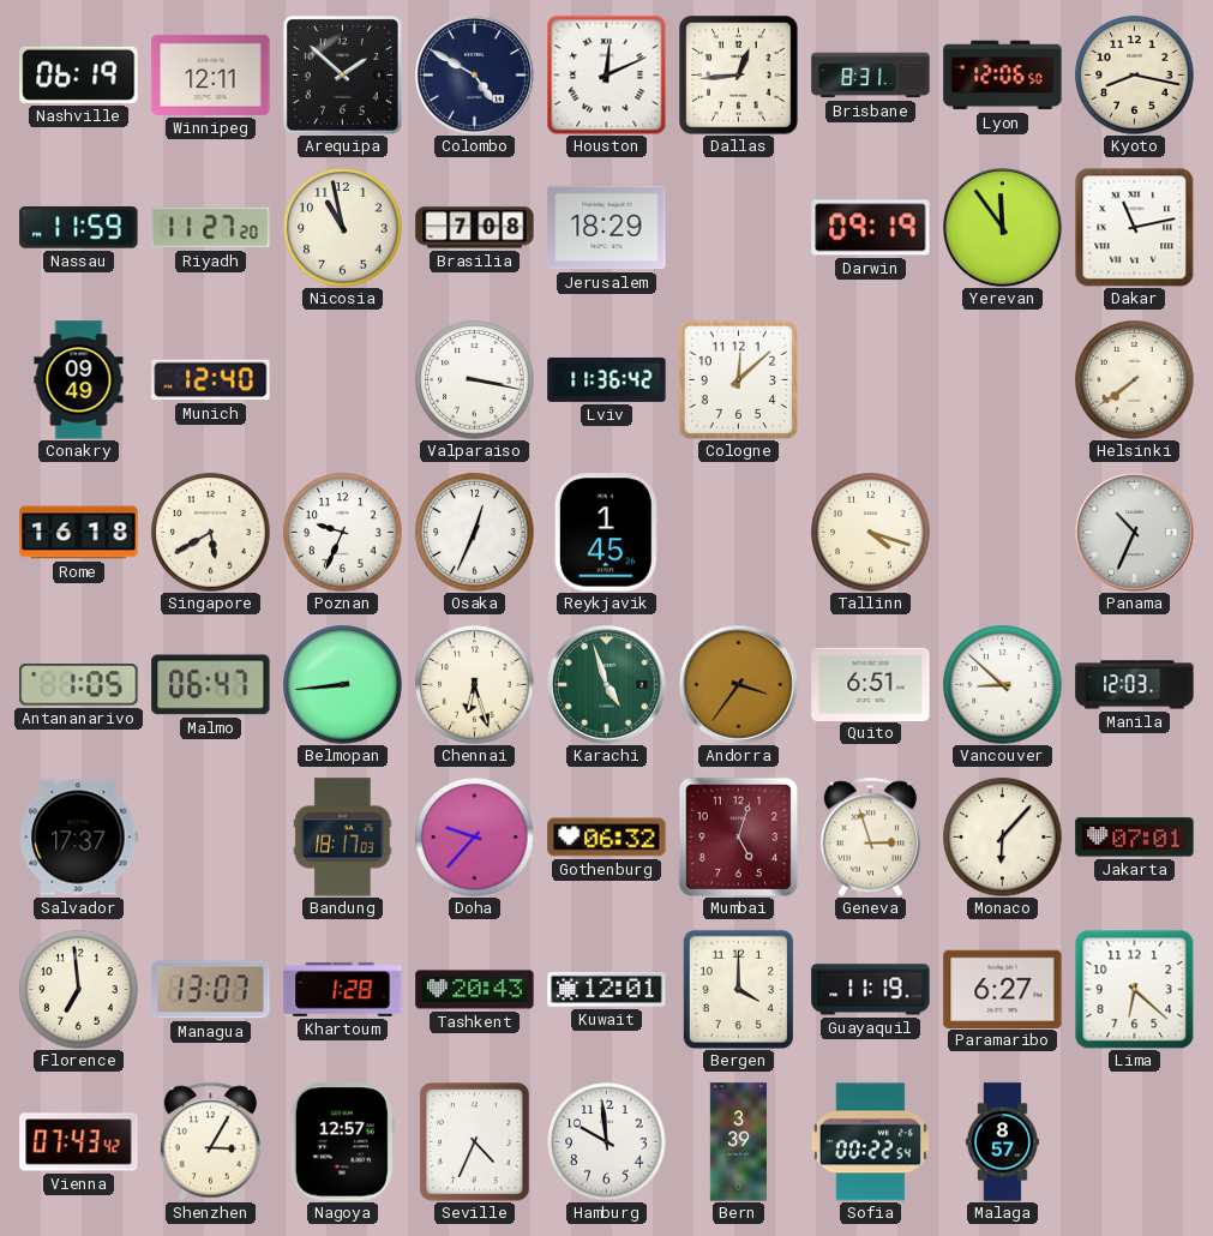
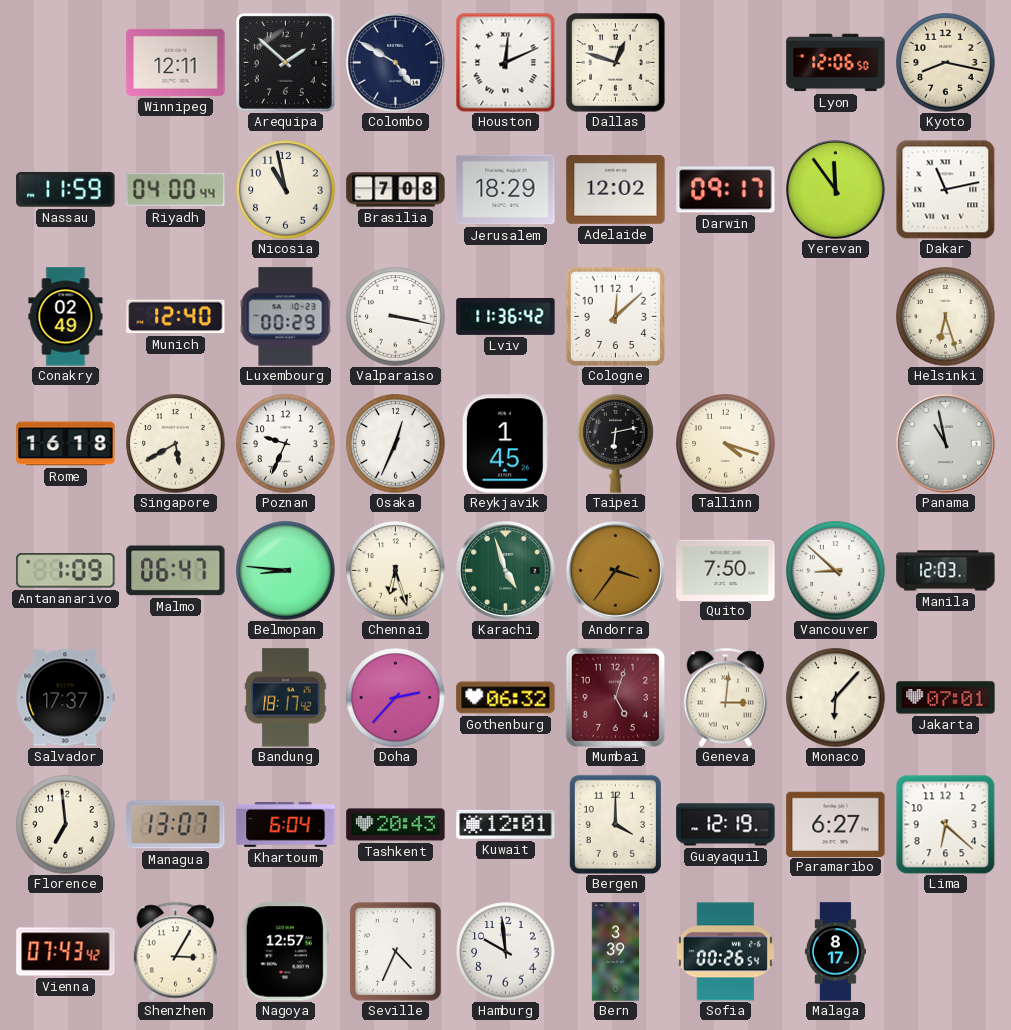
Nashville: 06:19 -> none
Dallas: 12:44 -> 12:48
Brisbane: 8:31 -> none
Riyadh: 11:27 -> 04:00
Adelaide: none -> 12:02
Darwin: 09:19 -> 09:17
Conakry: 09:49 -> 02:49
Luxembourg: none -> 00:29
Helsinki: 7:39 -> 6:27
Taipei: none -> 6:13
Panama: 10:34 -> 10:58
Antananarivo: 1:05 -> 1:09
Belmopan: 8:44 -> 8:46
Quito: 6:51 -> 7:50
Bandung: 18:17:03 -> 18:17:42
Doha: 9:37 -> 2:37
Geneva: 2:57 -> 3:01
Khartoum: 1:28 -> 6:04
Guayaquil: 11:19 -> 12:19
Sofia: 00:22 -> 00:26
Malaga: 8:57 -> 8:17
